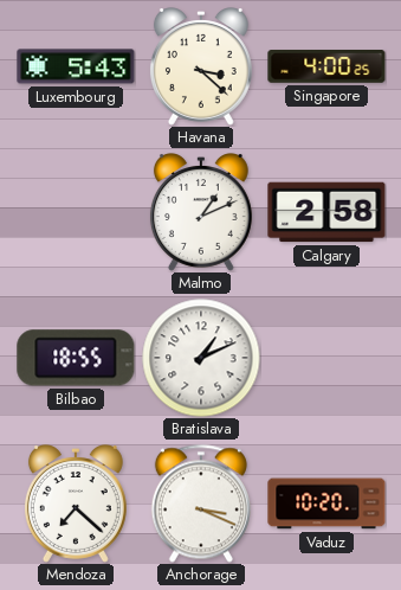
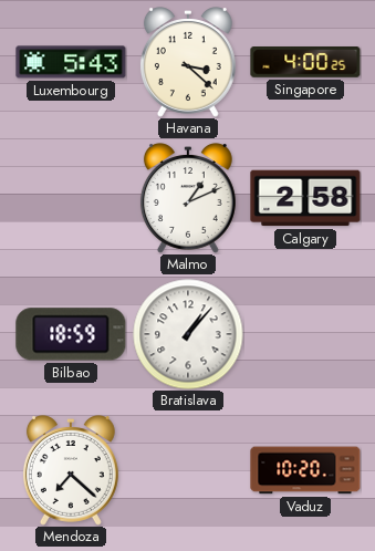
Bilbao: 18:55 -> 18:59
Bratislava: 1:11 -> 1:07
Anchorage: 3:19 -> none
